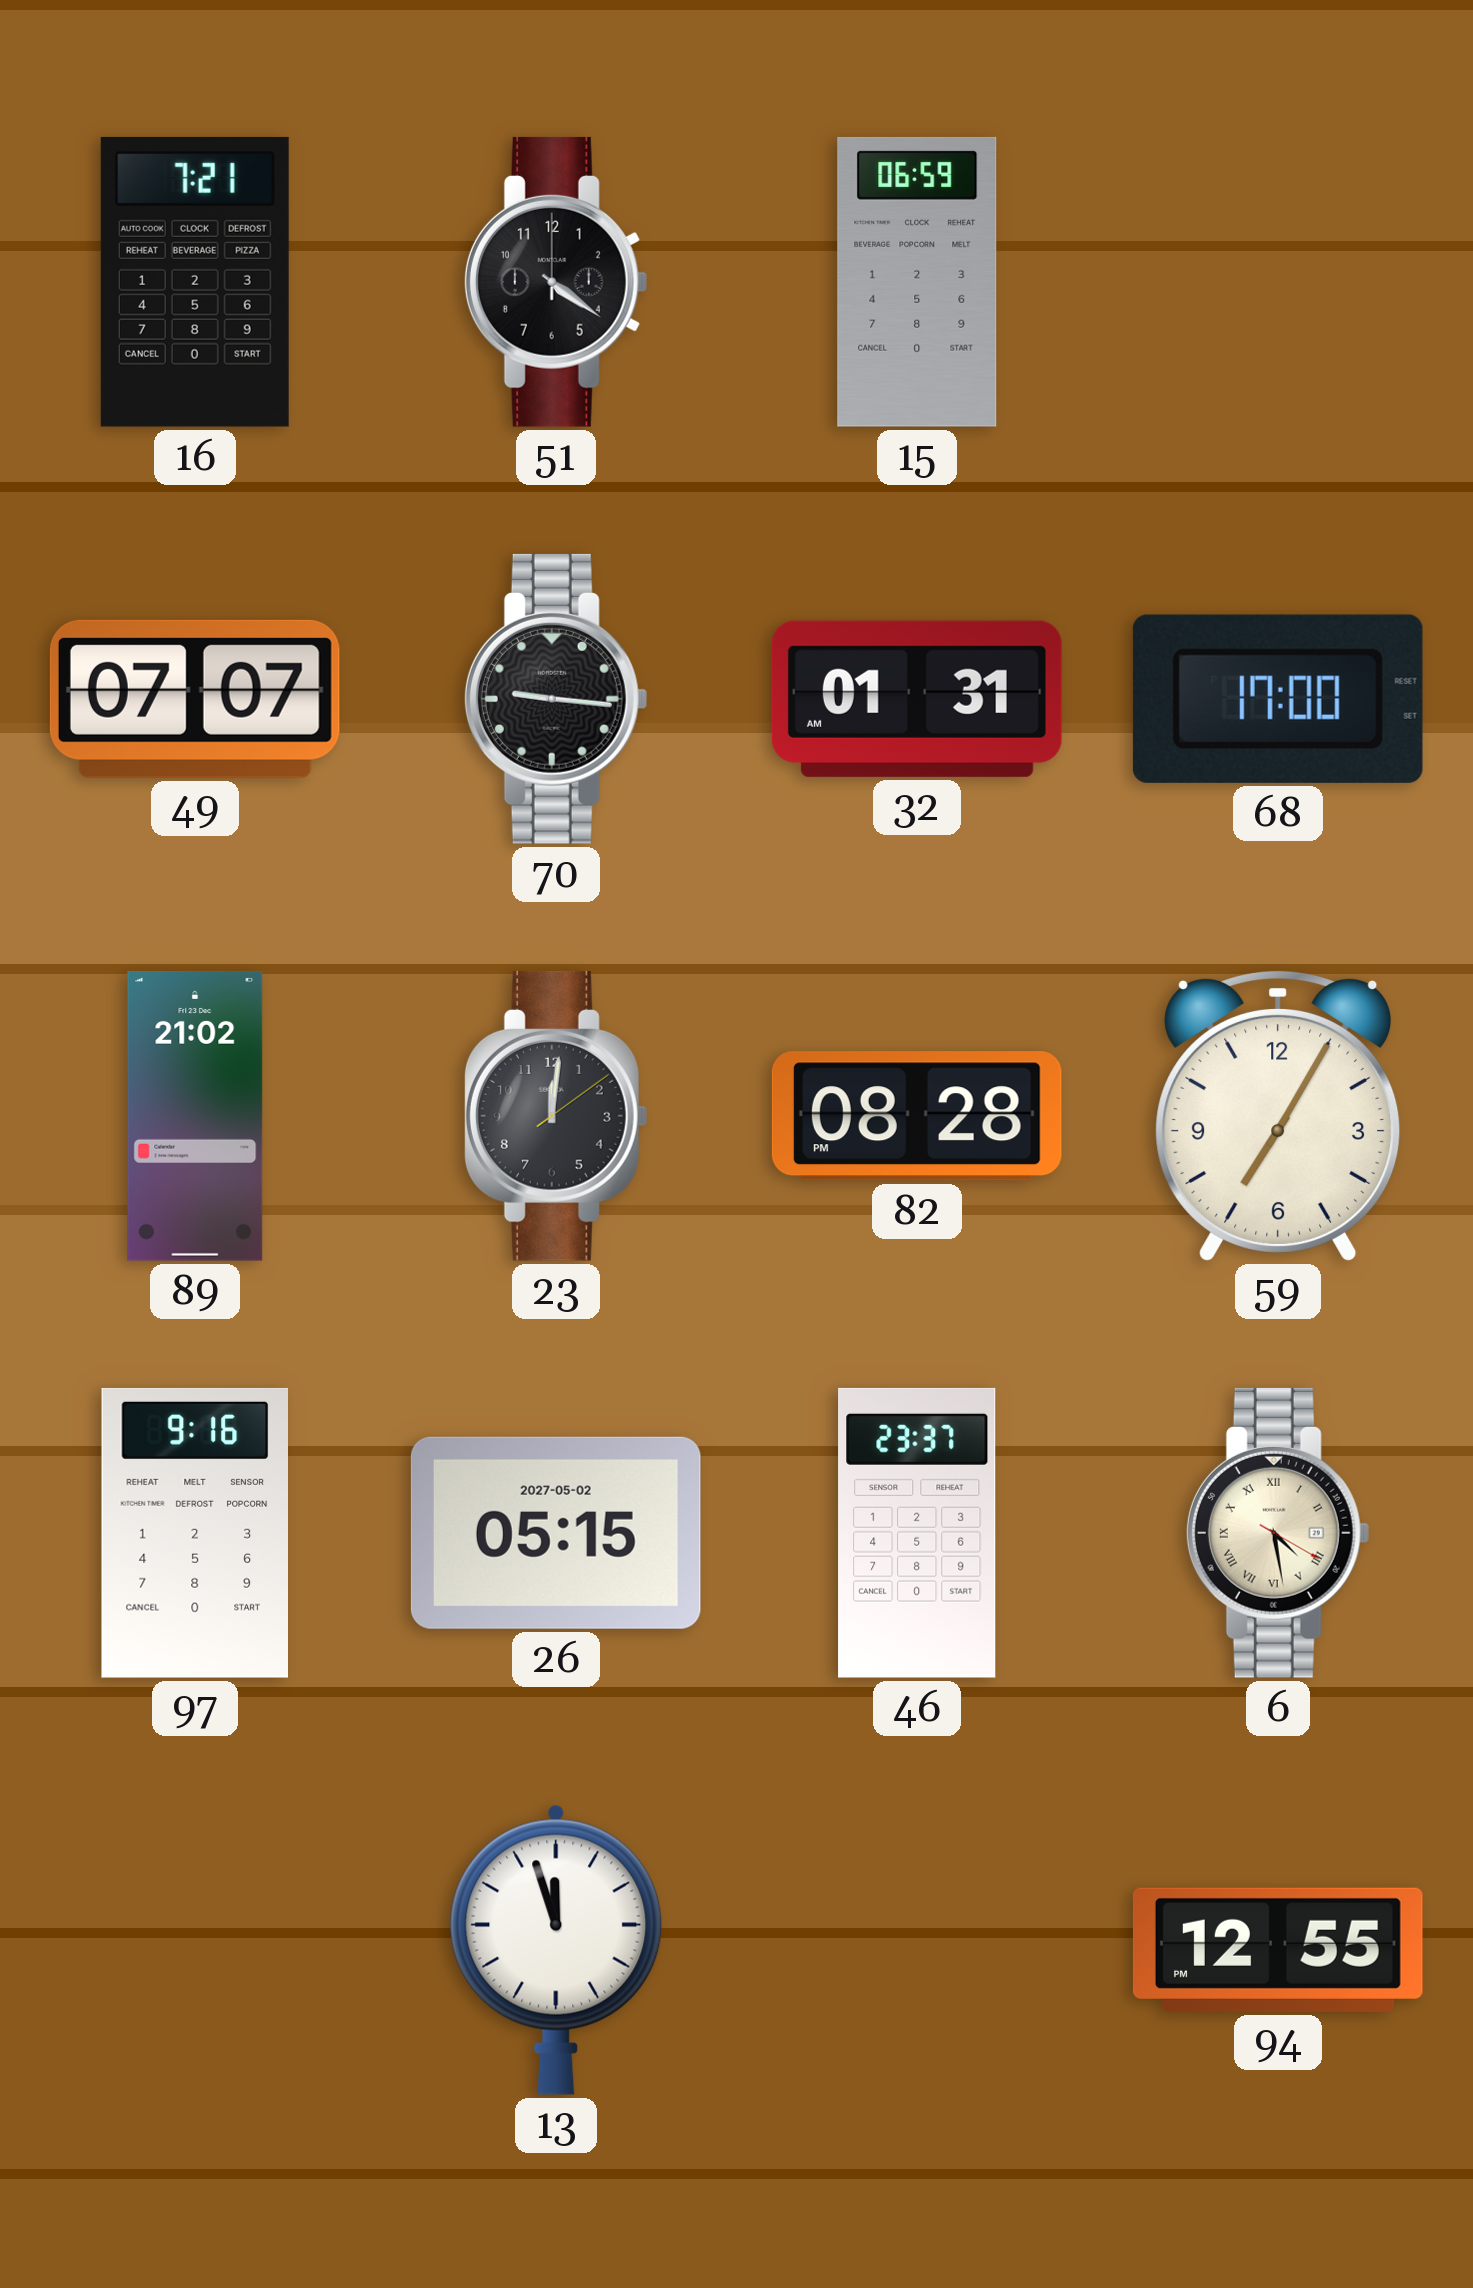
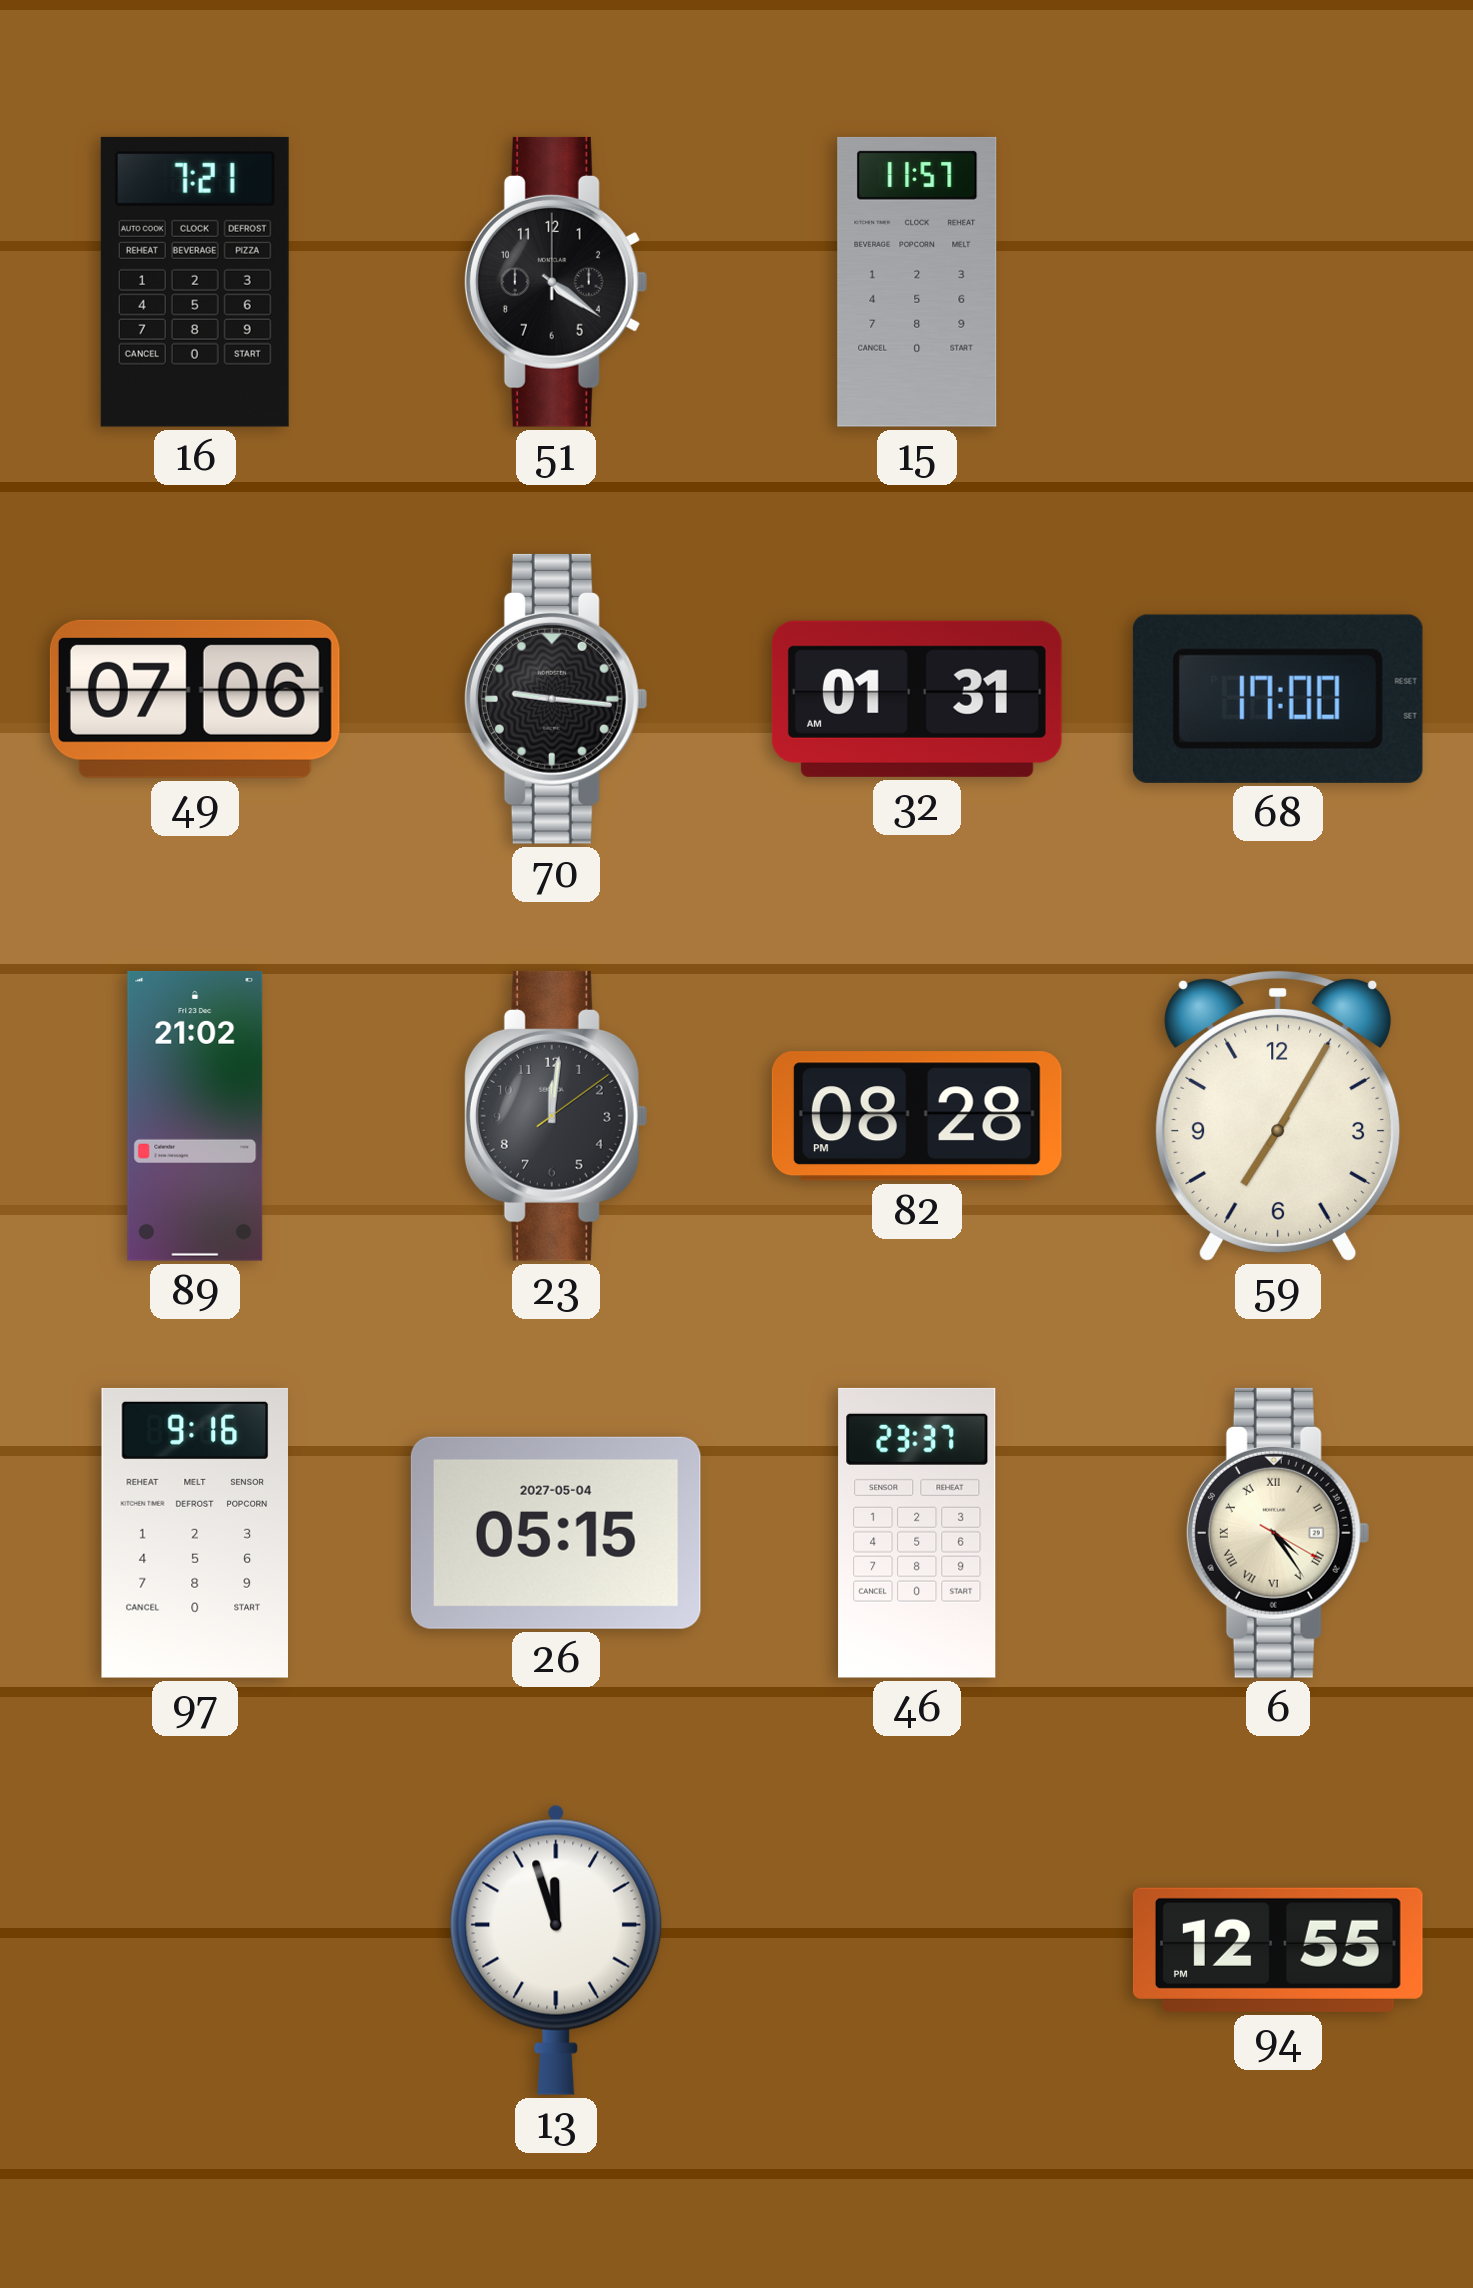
15: 06:59 -> 11:57
49: 07:07 -> 07:06
26 date: 2027-05-02 -> 2027-05-04
6: 4:28 -> 4:24
